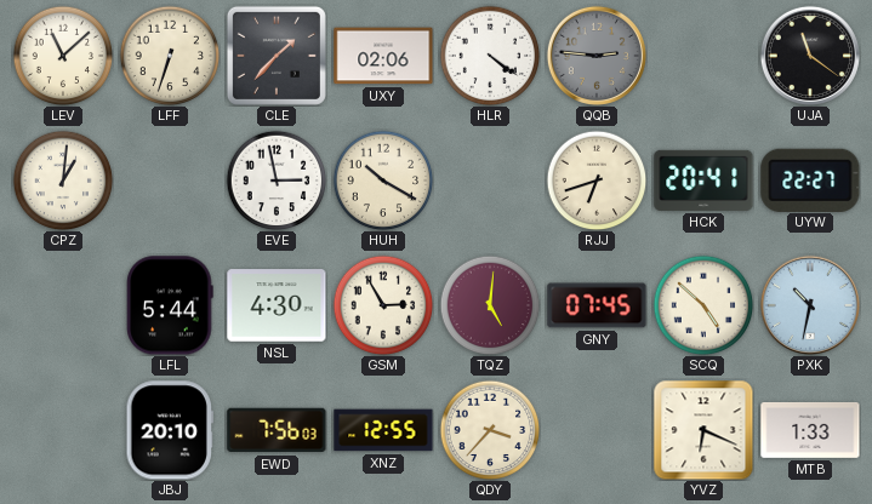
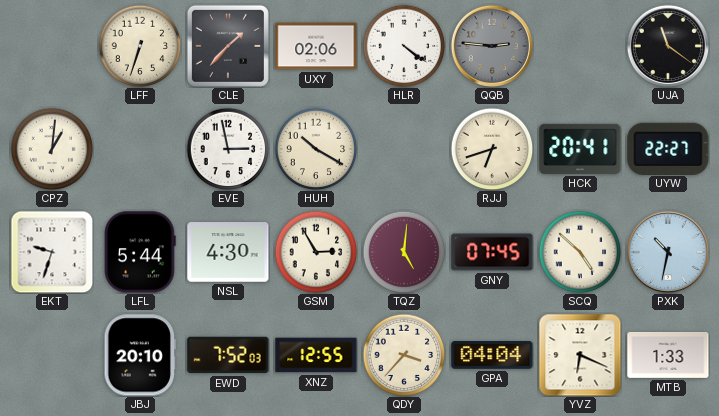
LEV: 11:08 -> none
EKT: none -> 9:33
EWD: 7:56 -> 7:52
GPA: none -> 04:04
